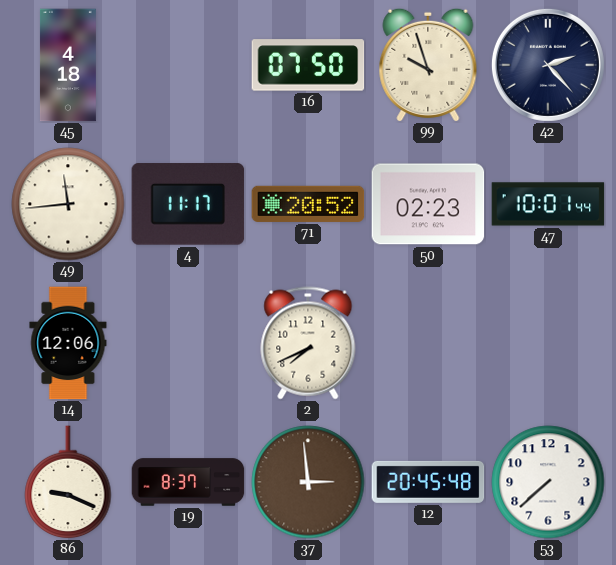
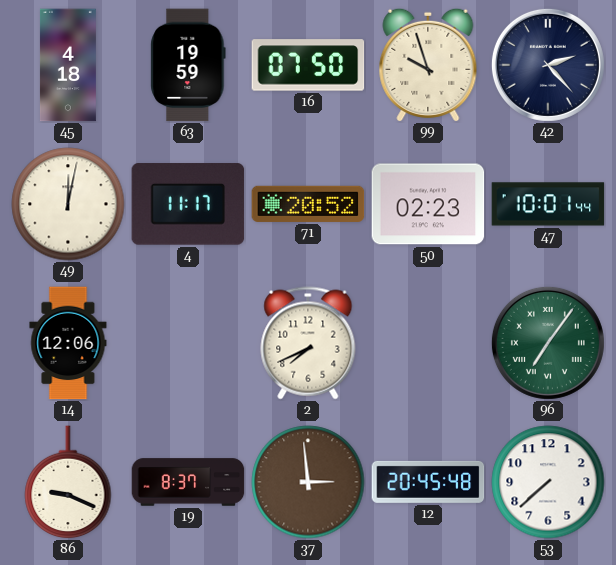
63: none -> 19:59
49: 11:44 -> 12:02
96: none -> 7:06
